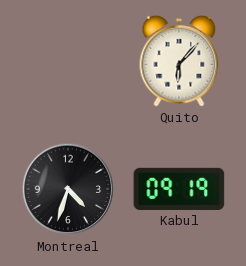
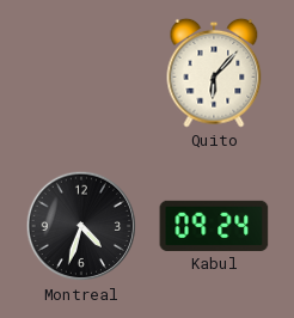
Kabul: 09:19 -> 09:24
